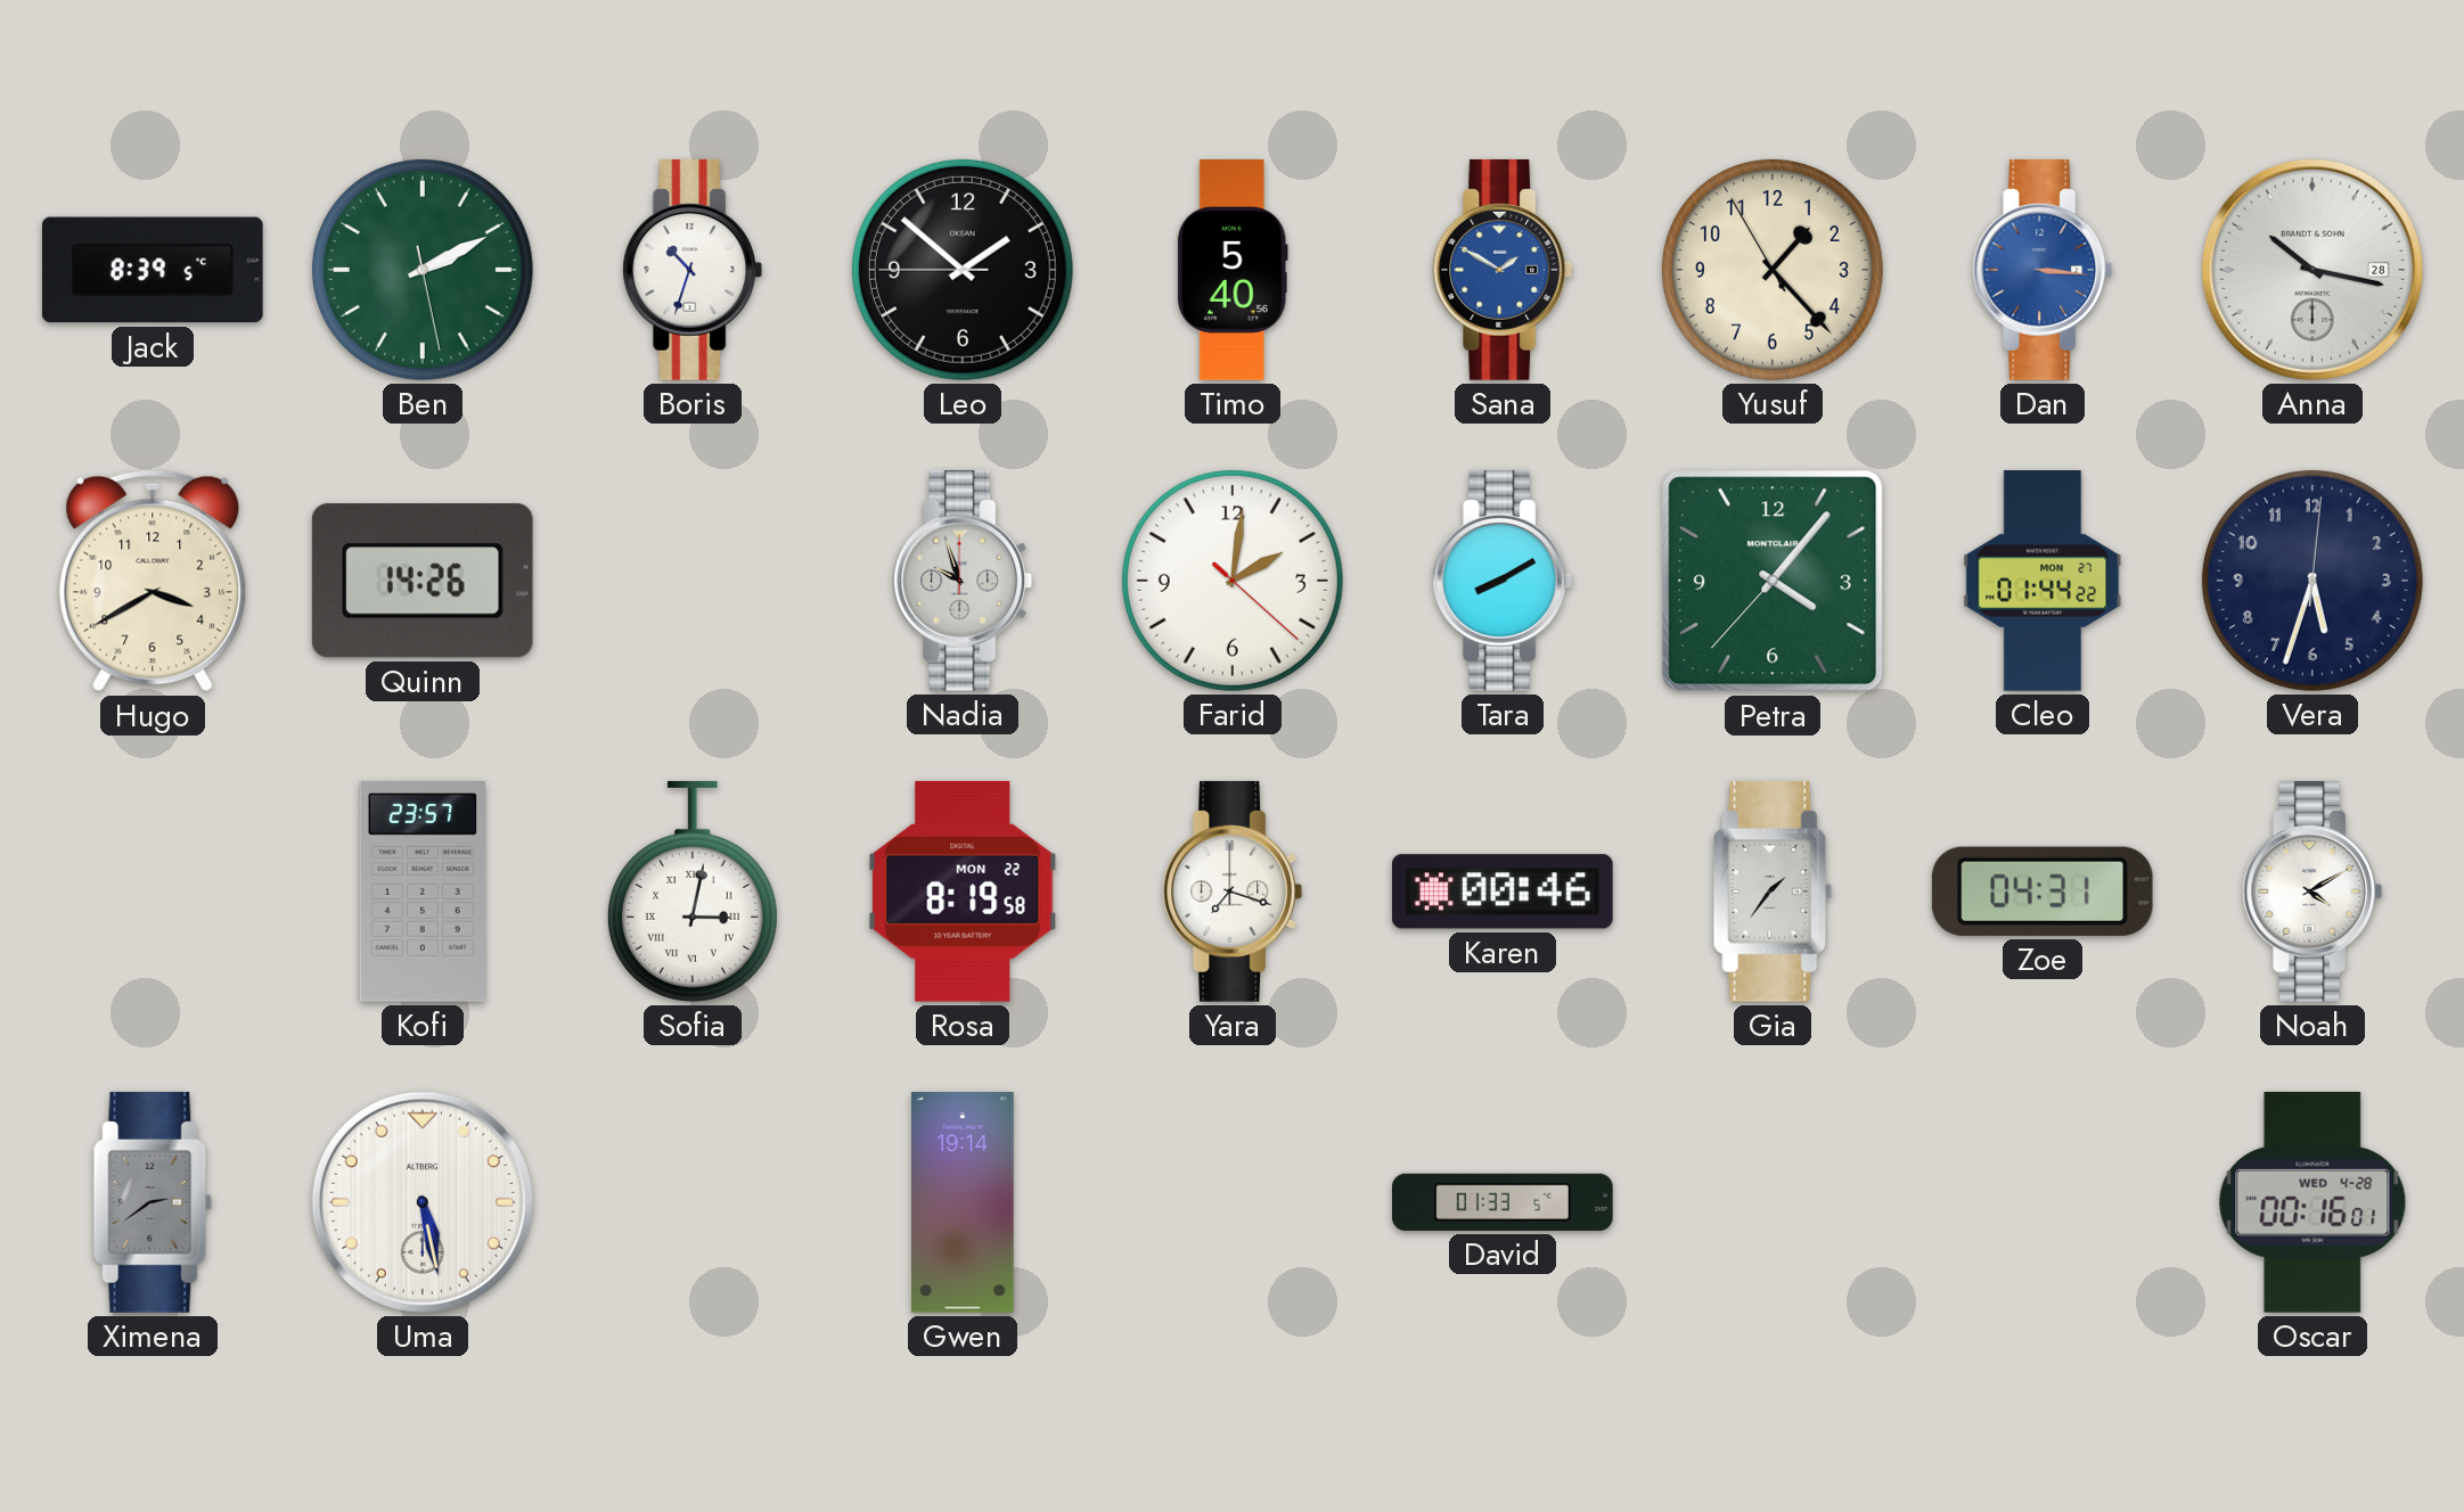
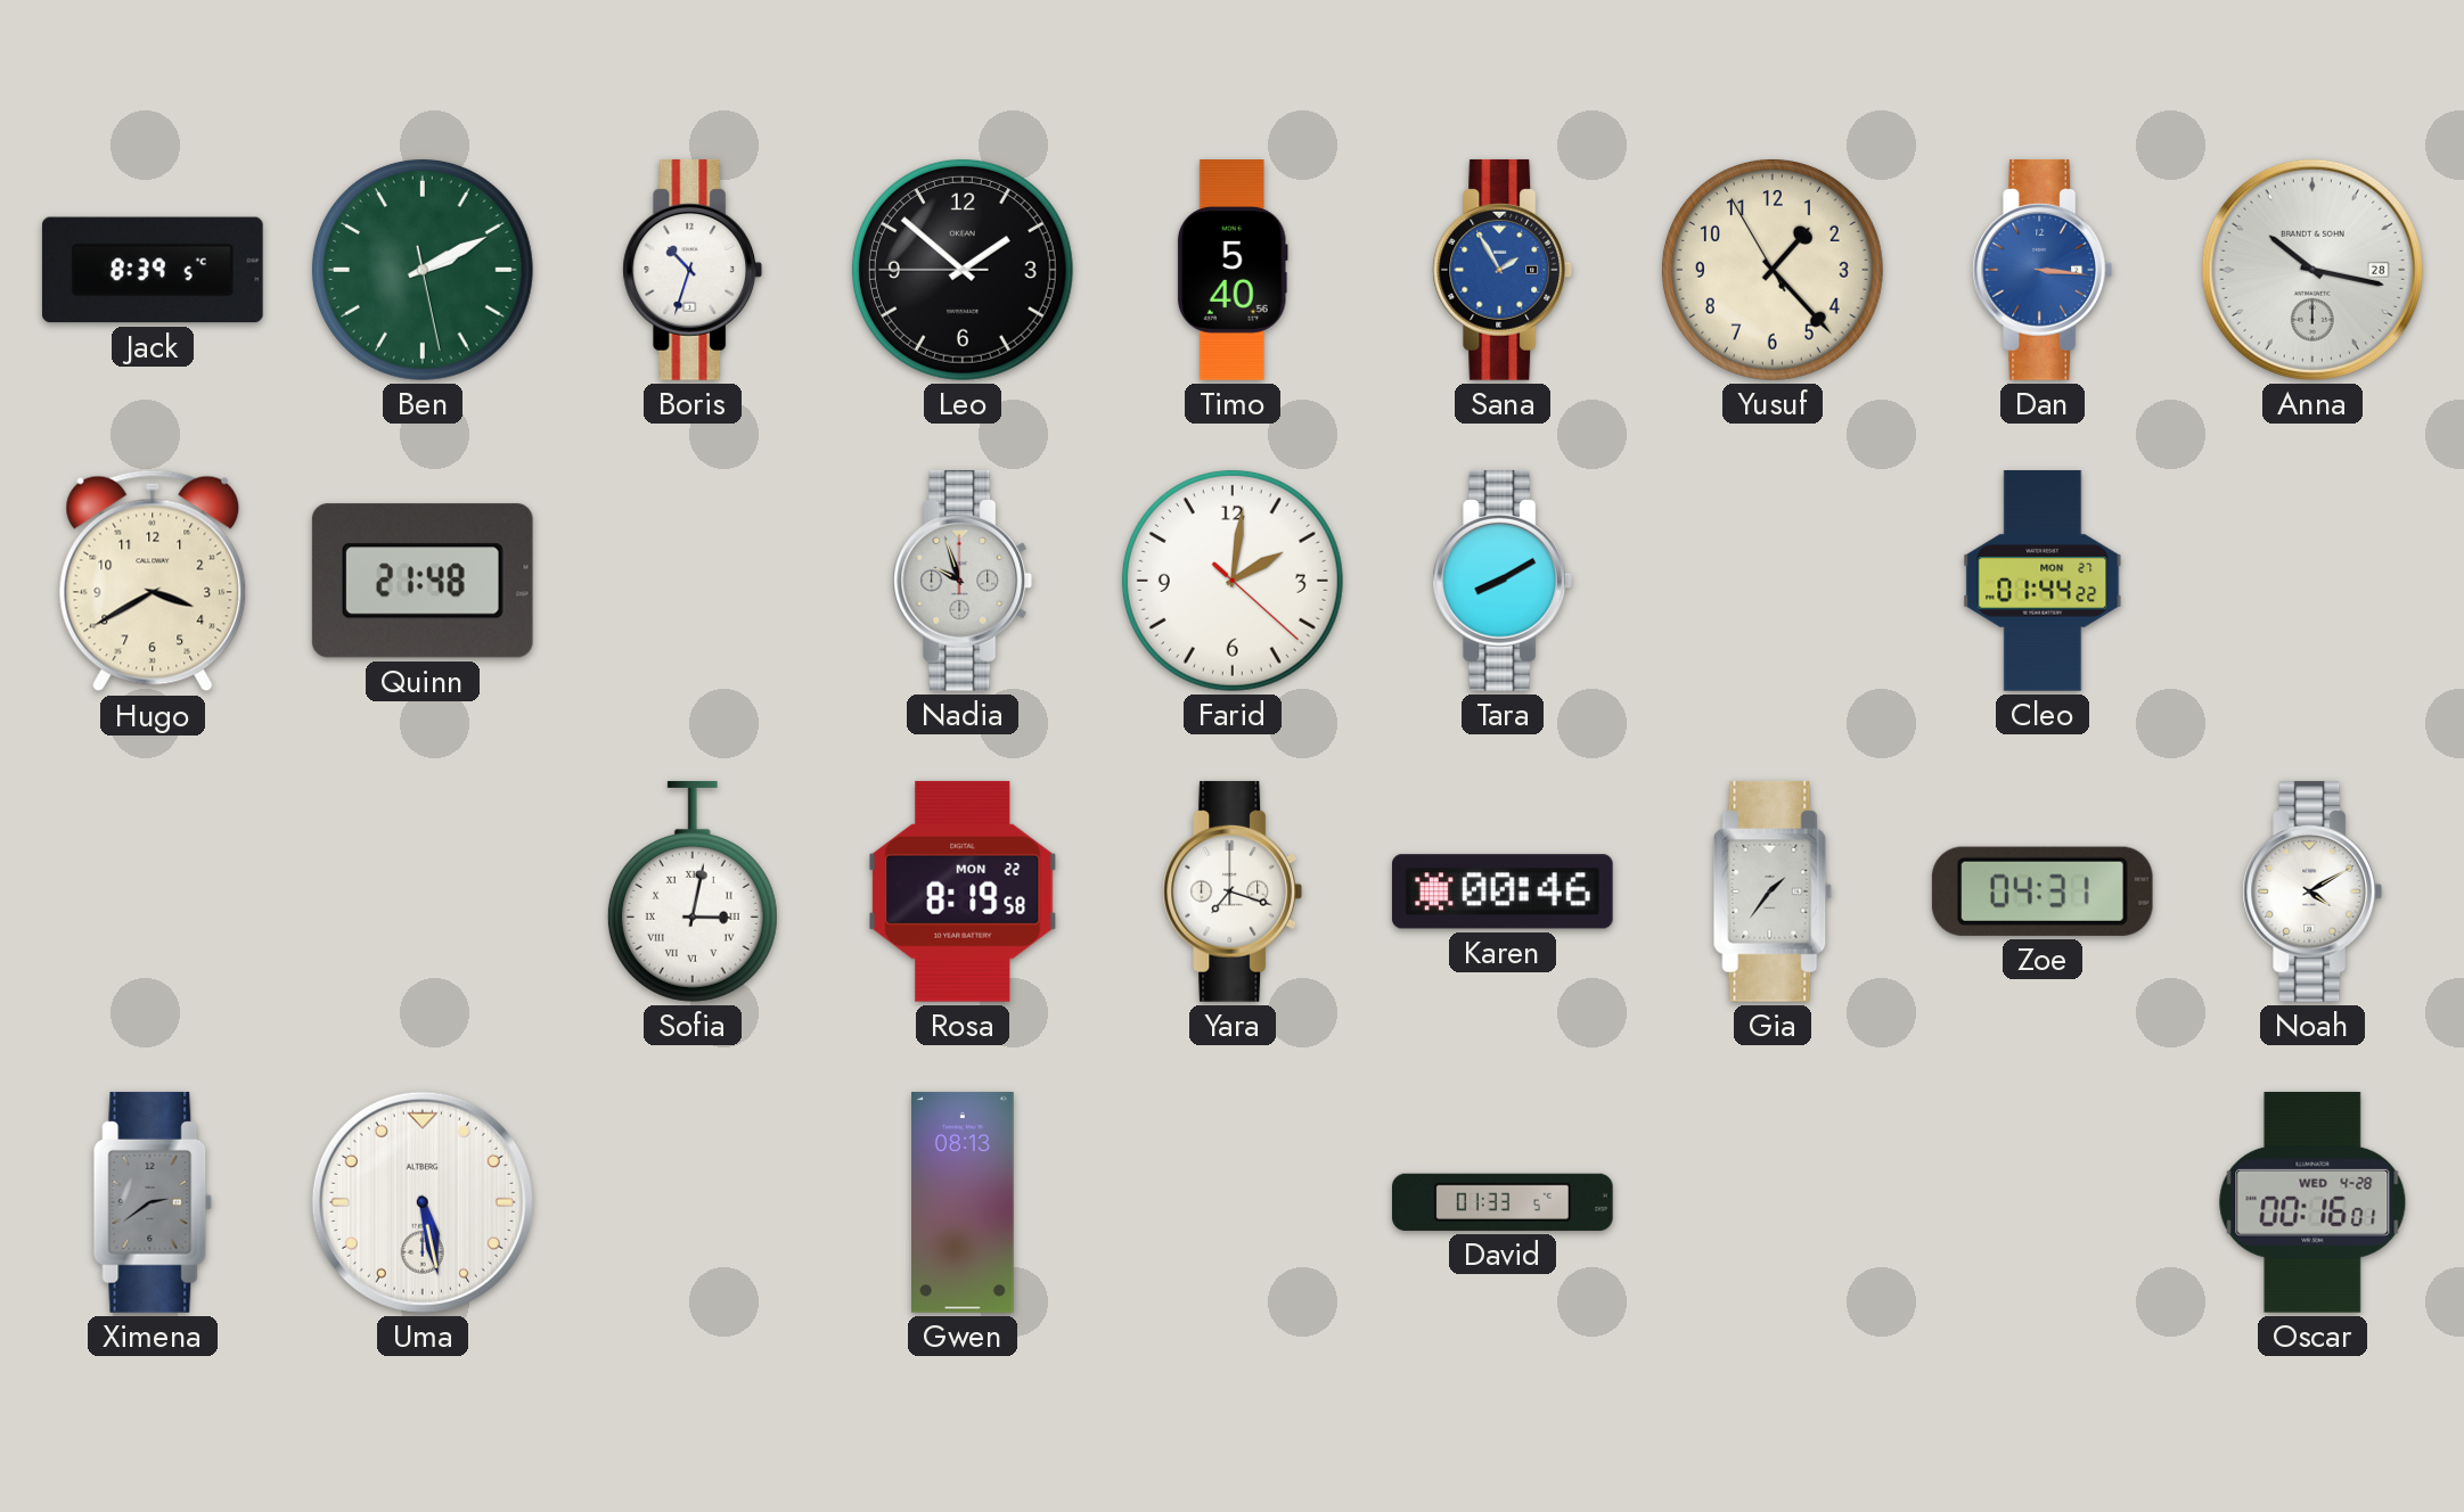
Sana: 1:50 -> 1:55
Quinn: 14:26 -> 21:48
Petra: 4:06 -> none
Vera: 5:33 -> none
Kofi: 23:57 -> none
Gwen: 19:14 -> 08:13
